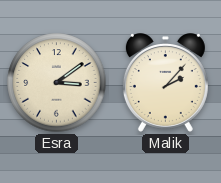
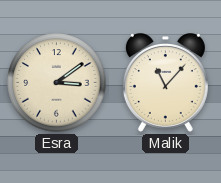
Malik: 2:07 -> 11:07
